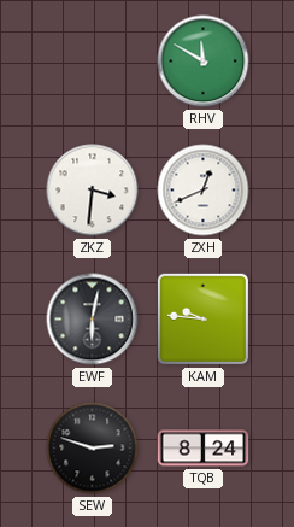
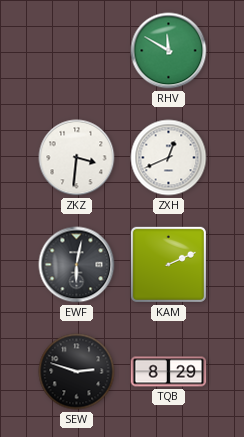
KAM: 9:46 -> 2:11
TQB: 8:24 -> 8:29
